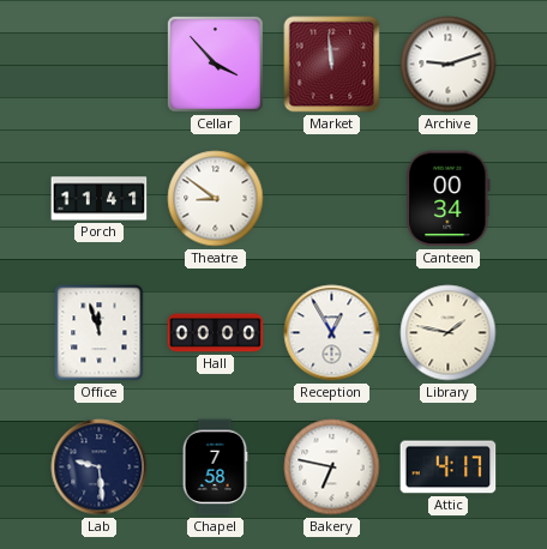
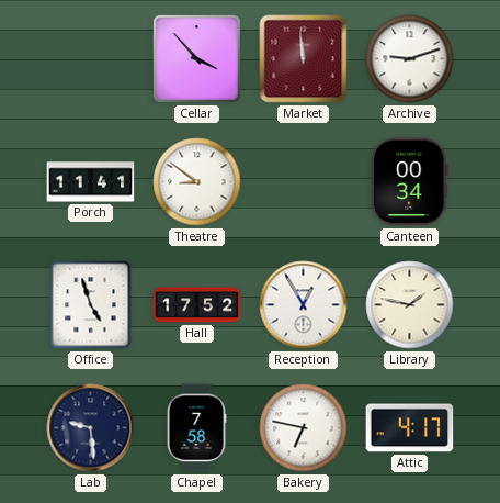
Office: 11:57 -> 4:57
Hall: 00:00 -> 17:52
